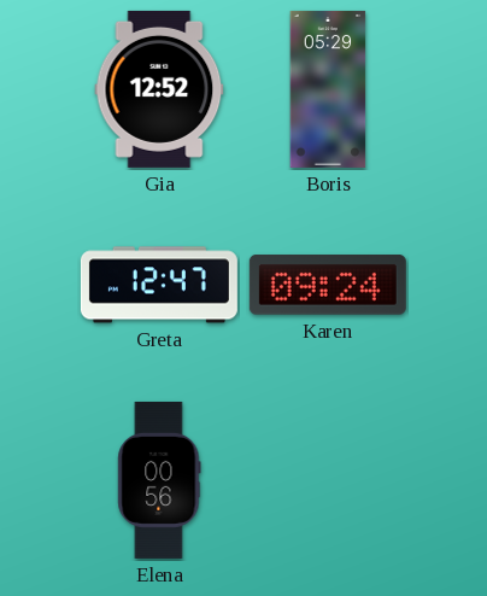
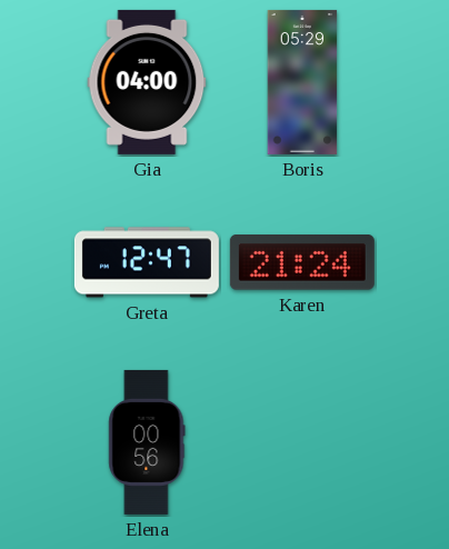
Gia: 12:52 -> 04:00
Karen: 09:24 -> 21:24
